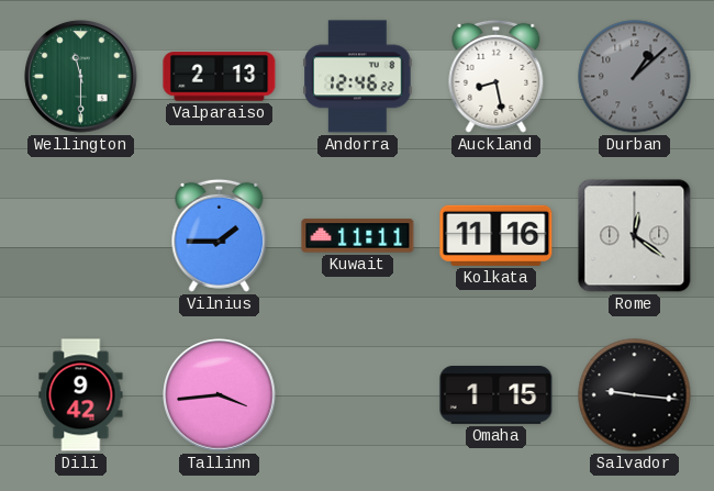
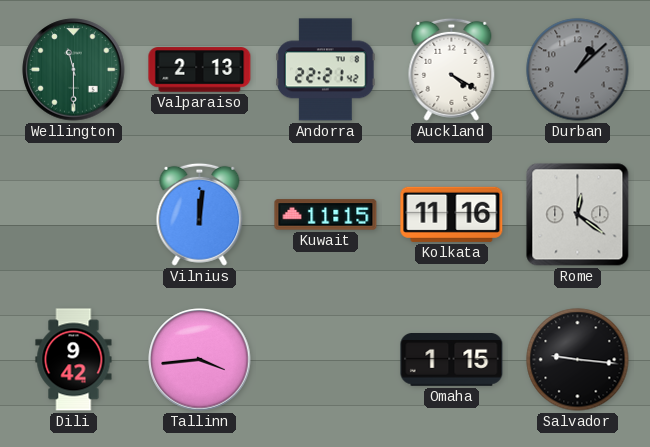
Andorra: 12:46 -> 22:21
Auckland: 8:28 -> 4:20
Vilnius: 1:45 -> 12:01
Kuwait: 11:11 -> 11:15
